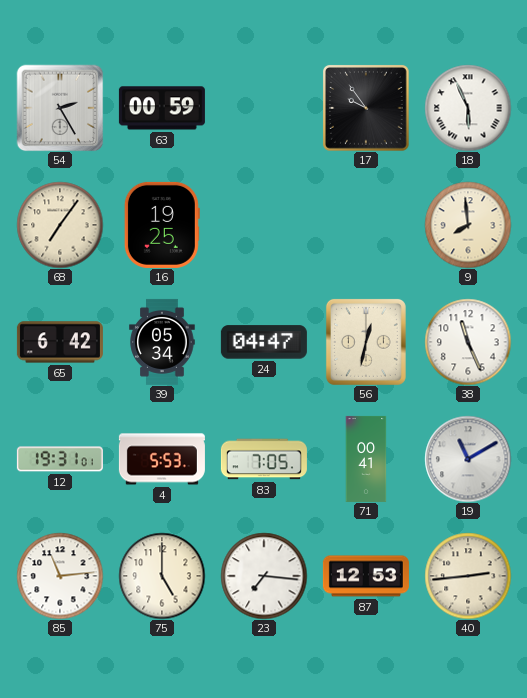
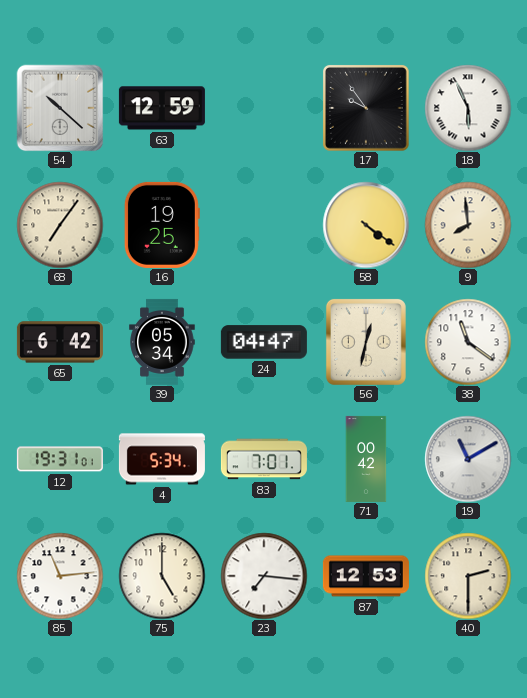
54: 2:25 -> 10:22
63: 00:59 -> 12:59
58: none -> 4:21
38: 11:26 -> 11:21
4: 5:53 -> 5:34
83: 7:05 -> 7:01
71: 00:41 -> 00:42
40: 2:44 -> 2:30
